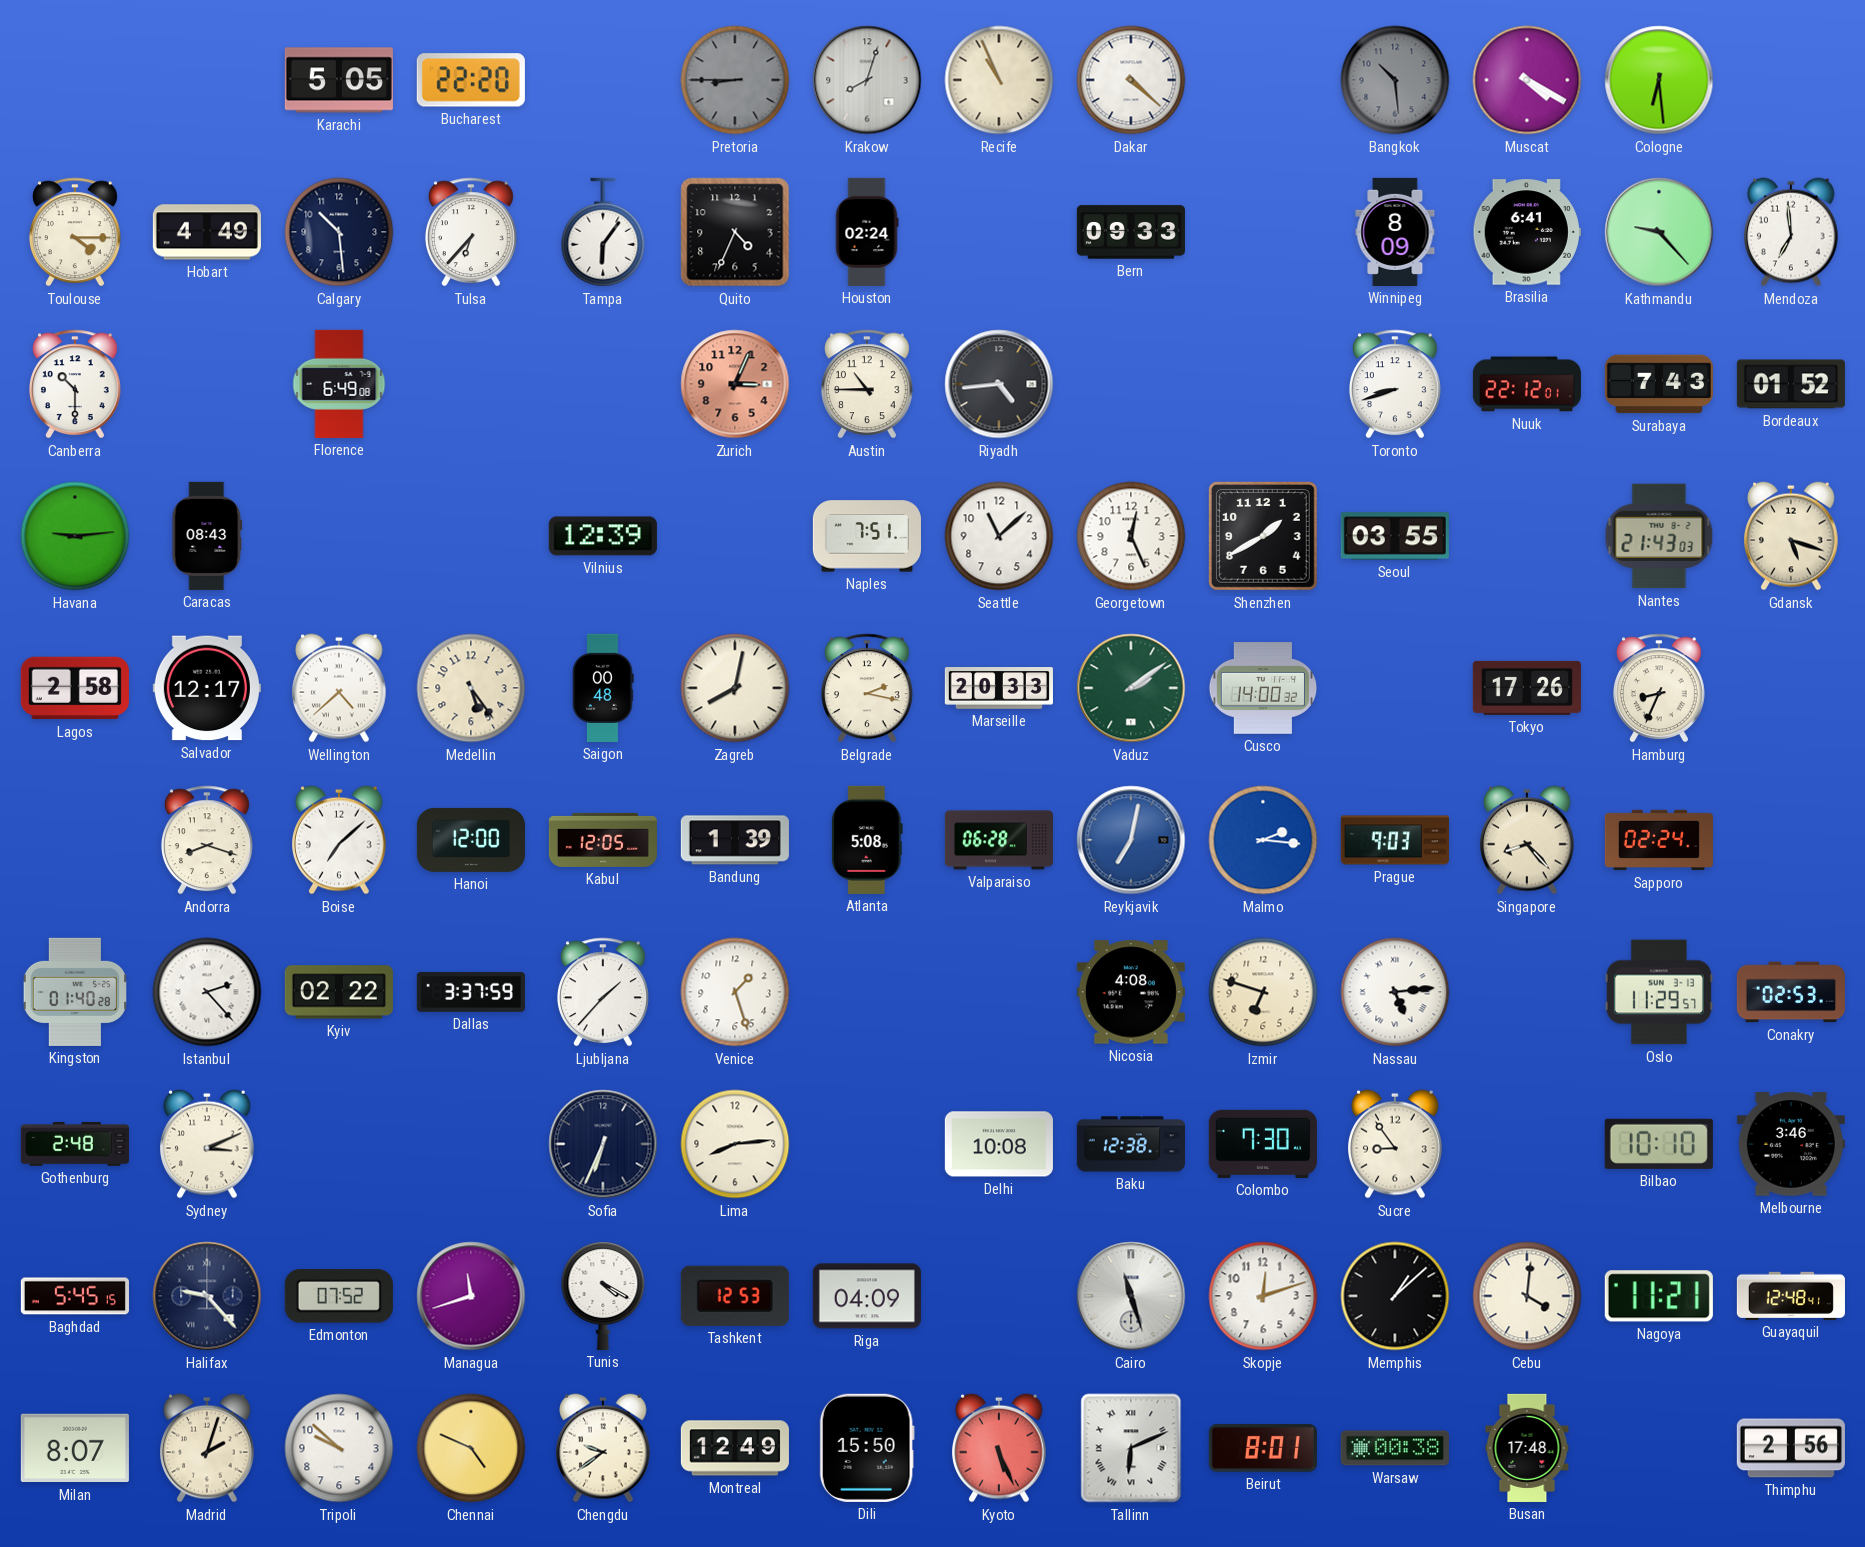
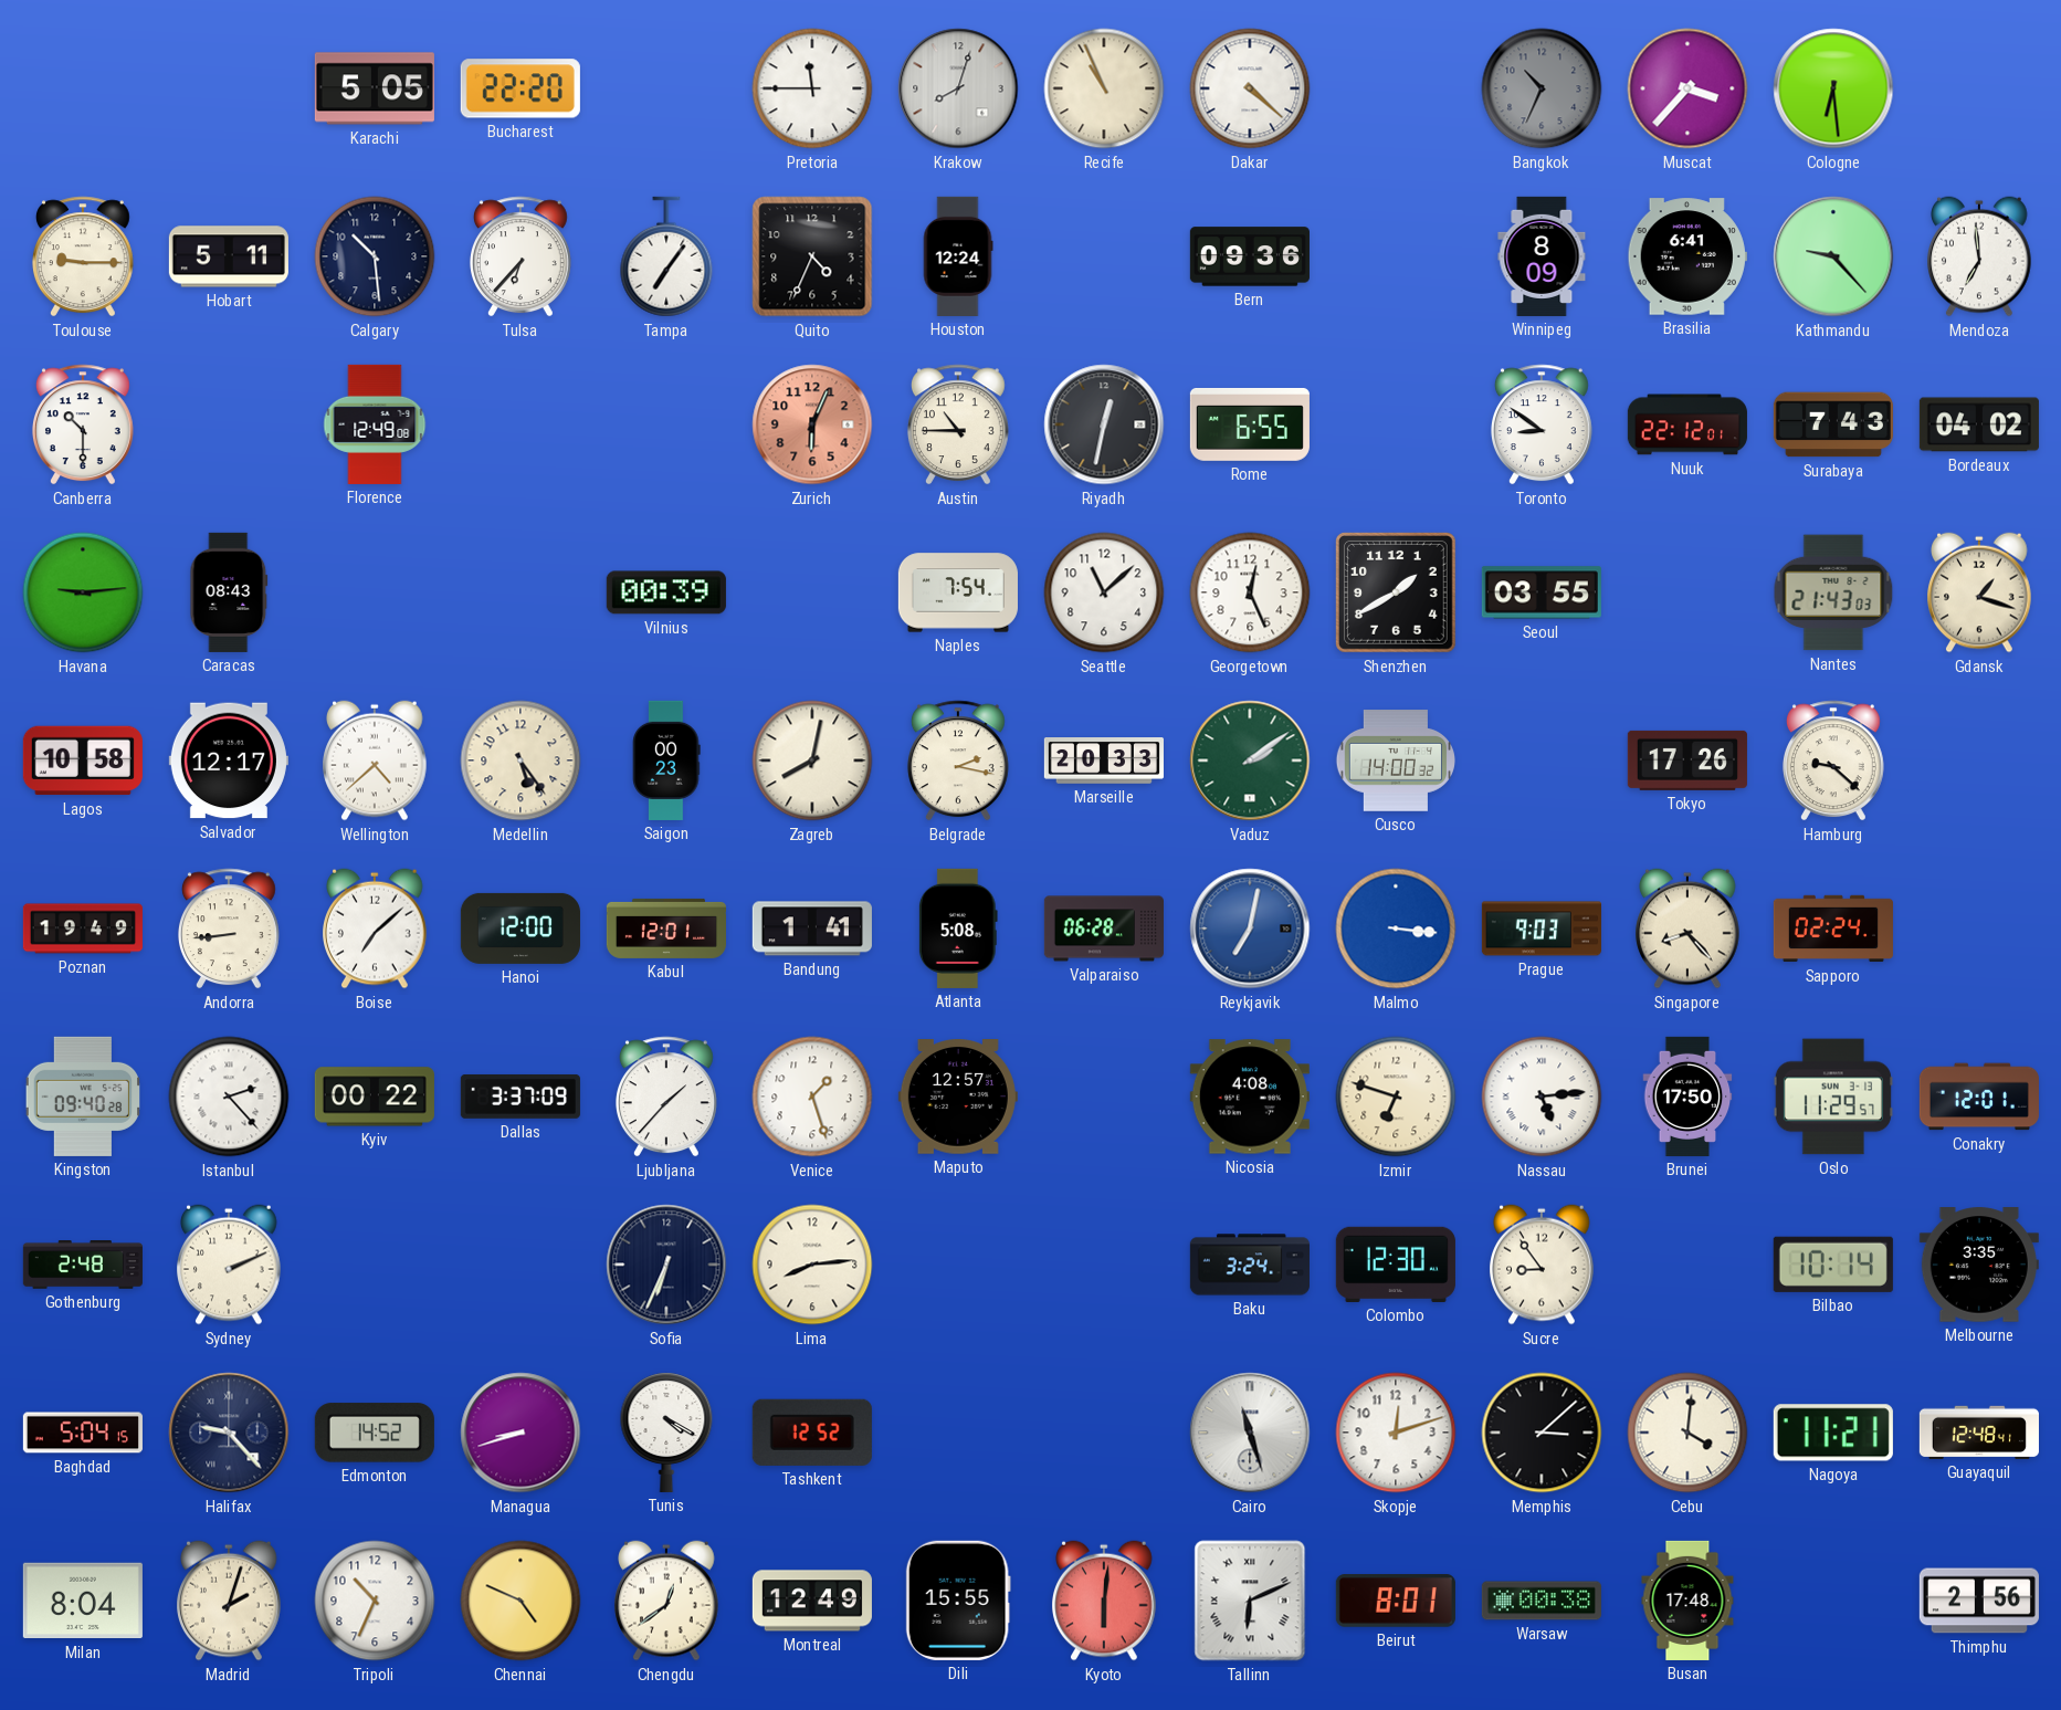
Pretoria: 8:45 -> 11:45
Pretoria dial: grey -> white
Bangkok: 10:29 -> 10:34
Muscat: 4:20 -> 3:37
Toulouse: 4:15 -> 9:15
Hobart: 4:49 -> 5:11
Tampa: 6:06 -> 7:06
Houston: 02:24 -> 12:24
Bern: 09:33 -> 09:36
Florence: 6:49 -> 12:49
Zurich: 3:04 -> 6:04
Riyadh: 4:44 -> 12:32
Rome: none -> 6:55
Toronto: 8:42 -> 8:51
Bordeaux: 01:52 -> 04:02
Vilnius: 12:39 -> 00:39
Naples: 7:51 -> 7:54
Gdansk: 5:18 -> 1:18
Lagos: 2:58 -> 10:58
Saigon: 00:48 -> 00:23
Hamburg: 8:34 -> 9:22
Poznan: none -> 19:49
Andorra: 8:18 -> 8:44
Kabul: 12:05 -> 12:01
Bandung: 1:39 -> 1:41
Malmo: 2:16 -> 3:16
Kingston: 01:40 -> 09:40
Kyiv: 02:22 -> 00:22
Dallas: 3:37:59 -> 3:37:09
Maputo: none -> 12:57
Brunei: none -> 17:50
Conakry: 02:53 -> 12:01
Sydney: 3:11 -> 2:11
Delhi: 10:08 -> none
Baku: 12:38 -> 3:24
Colombo: 7:30 -> 12:30
Bilbao: 10:10 -> 10:14
Melbourne: 3:46 -> 3:35
Baghdad: 5:45 -> 5:04
Edmonton: 07:52 -> 14:52
Managua: 11:42 -> 8:42
Tashkent: 12:53 -> 12:52
Riga: 04:09 -> none
Memphis: 1:08 -> 3:08
Milan: 8:07 -> 8:04
Tripoli: 9:52 -> 10:34
Chengdu: 9:39 -> 12:39
Dili: 15:50 -> 15:55
Kyoto: 5:26 -> 6:01
